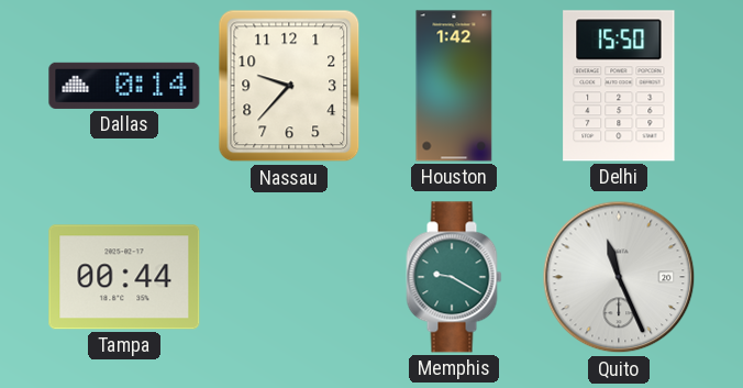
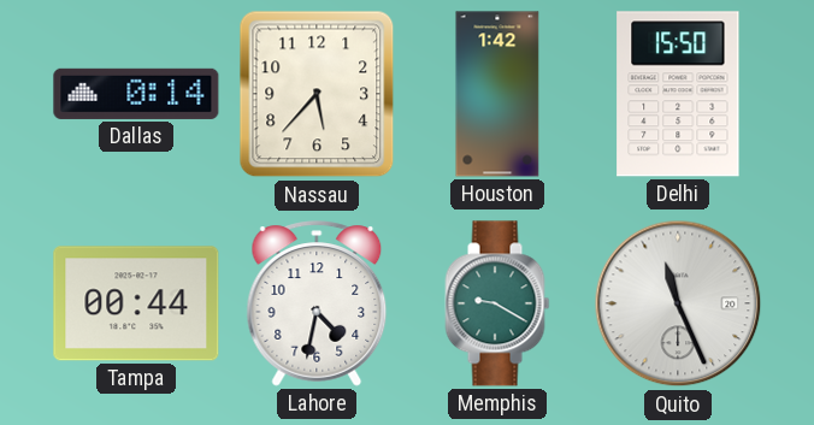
Nassau: 9:37 -> 5:37
Lahore: none -> 4:32
